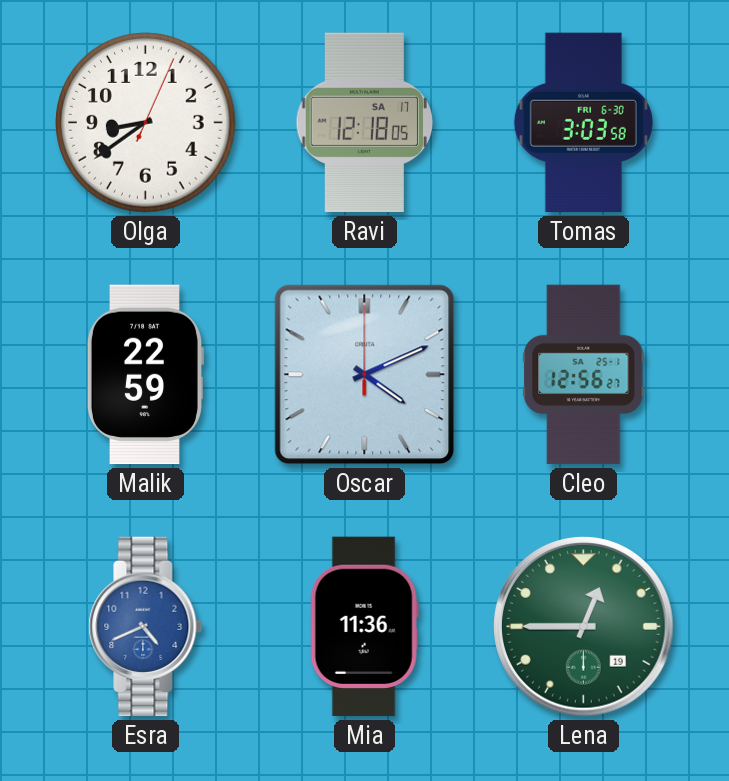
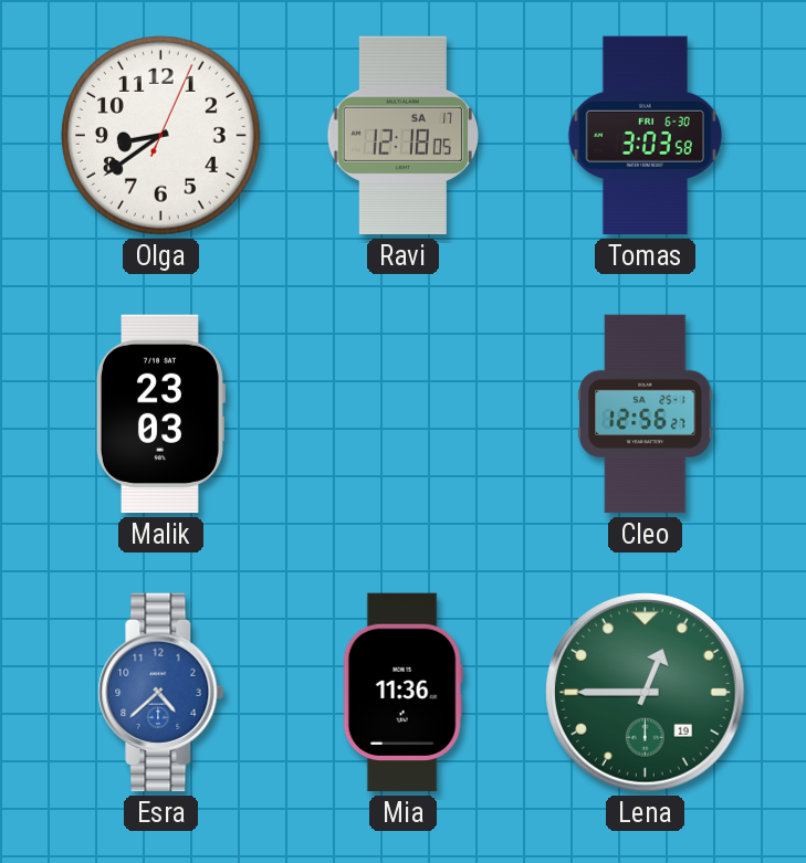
Malik: 22:59 -> 23:03
Oscar: 4:11 -> none
Esra: 4:41 -> 4:38
